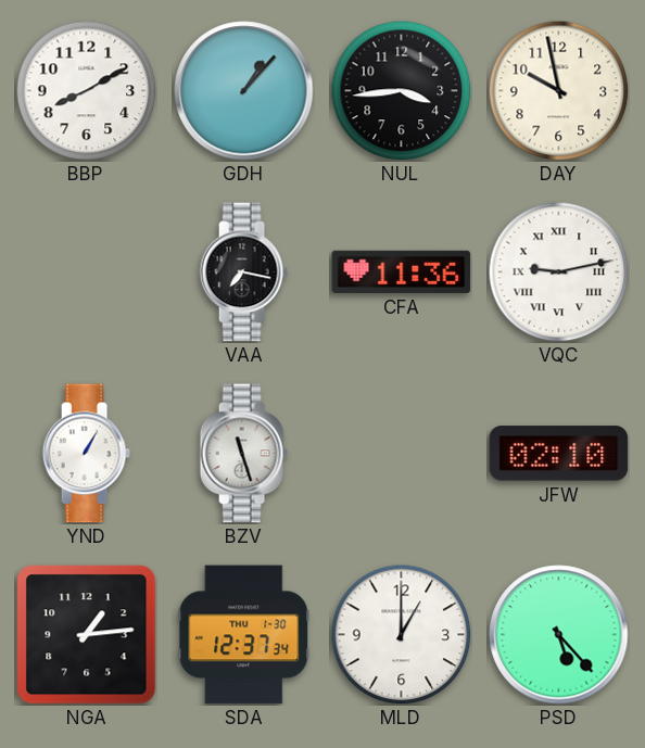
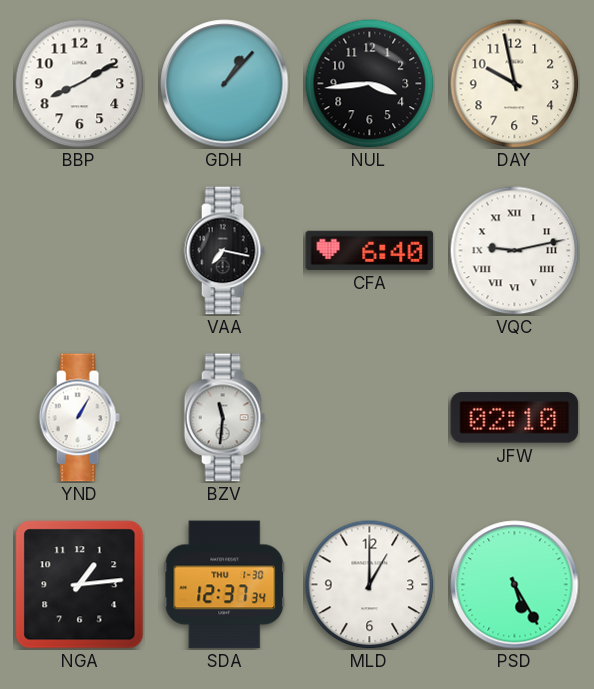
CFA: 11:36 -> 6:40
BZV: 11:27 -> 11:31
PSD: 5:23 -> 5:25
